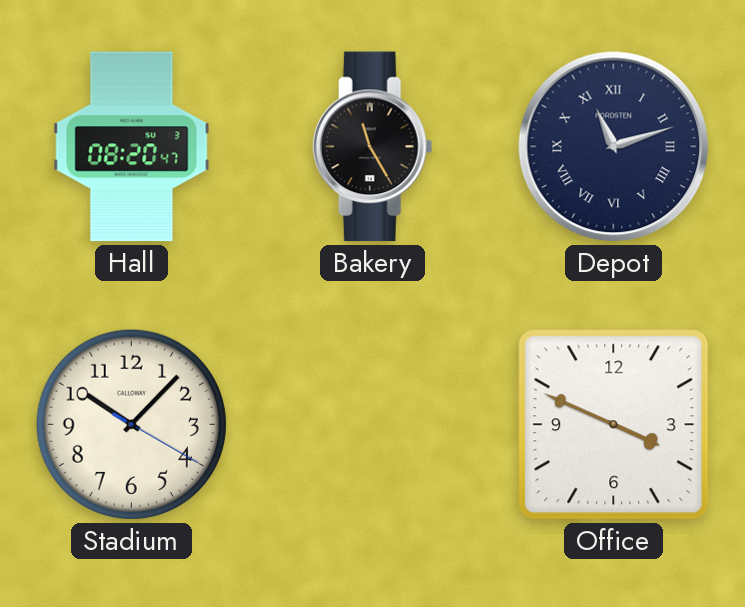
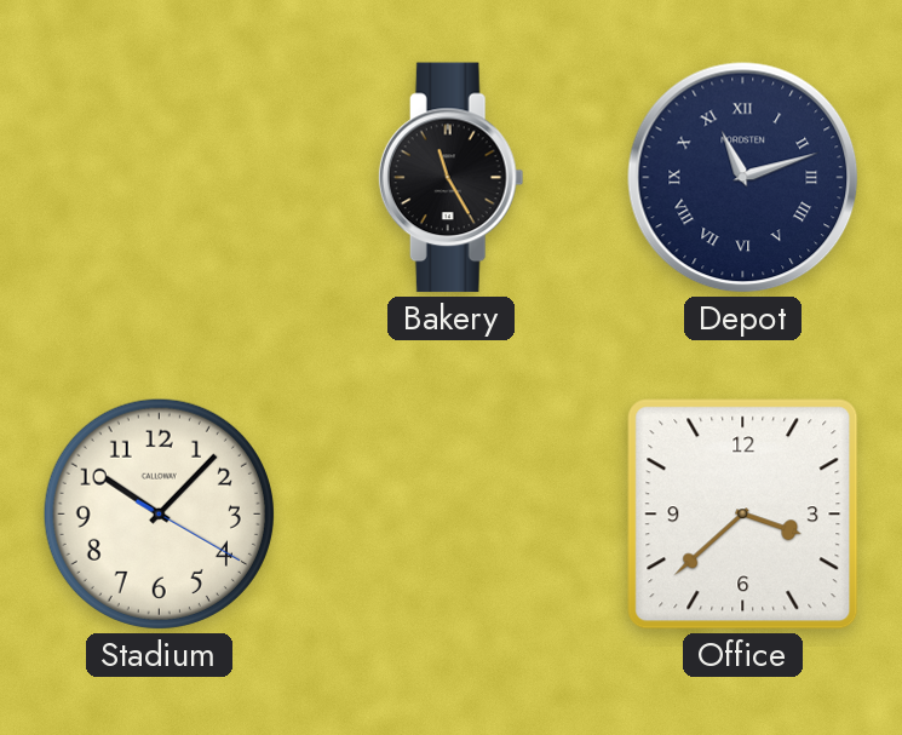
Hall: 08:20 -> none
Office: 3:49 -> 3:38
